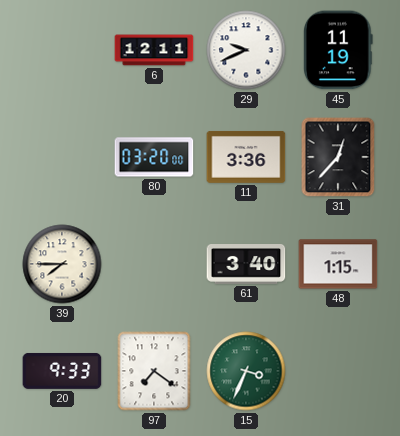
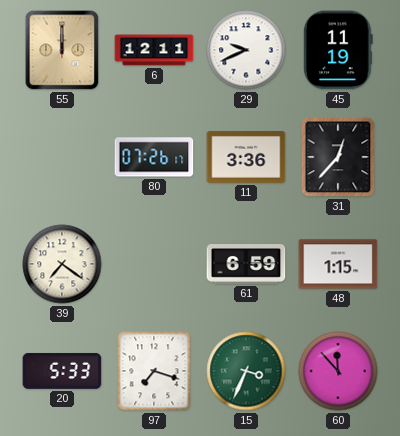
55: none -> 12:00
80: 03:20 -> 07:26
39: 7:45 -> 7:21
61: 3:40 -> 6:59
20: 9:33 -> 5:33
97: 7:21 -> 7:18
60: none -> 11:53
